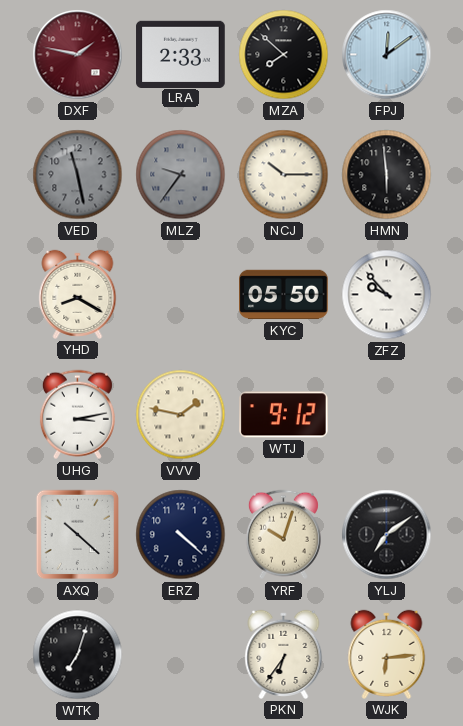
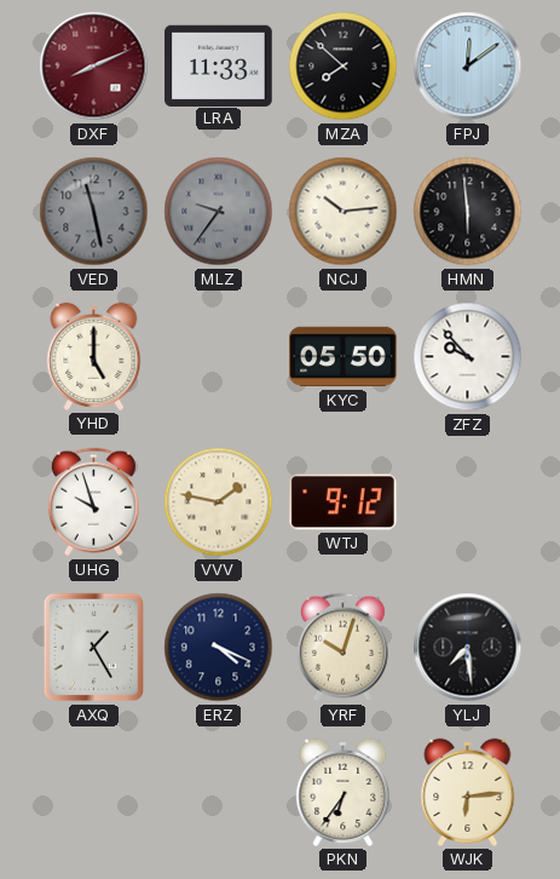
DXF: 1:47 -> 8:11
LRA: 2:33 -> 11:33
NCJ: 10:15 -> 10:14
YHD: 8:20 -> 5:00
UHG: 3:13 -> 9:57
AXQ: 10:22 -> 1:25
ERZ: 4:22 -> 4:19
YLJ: 7:09 -> 7:29
WTK: 7:03 -> none
